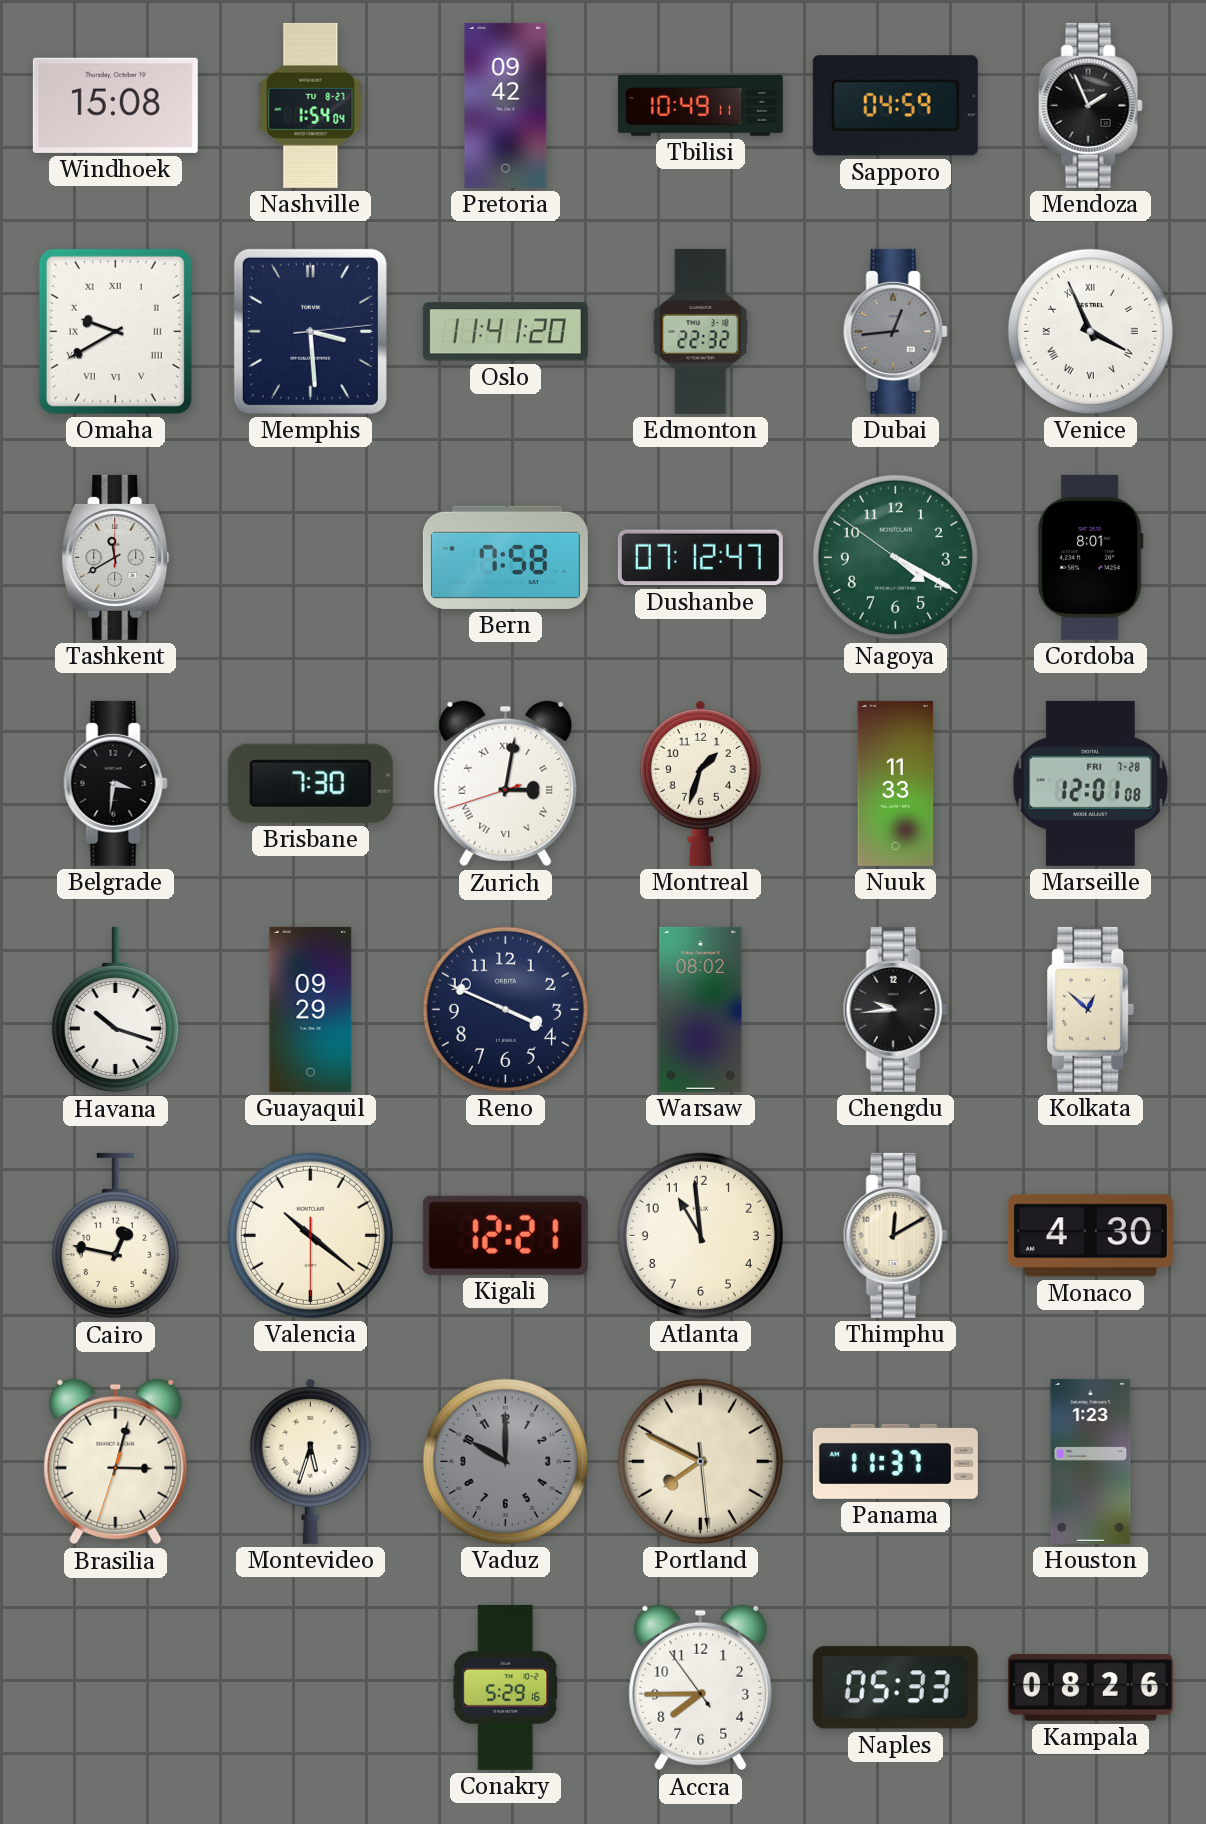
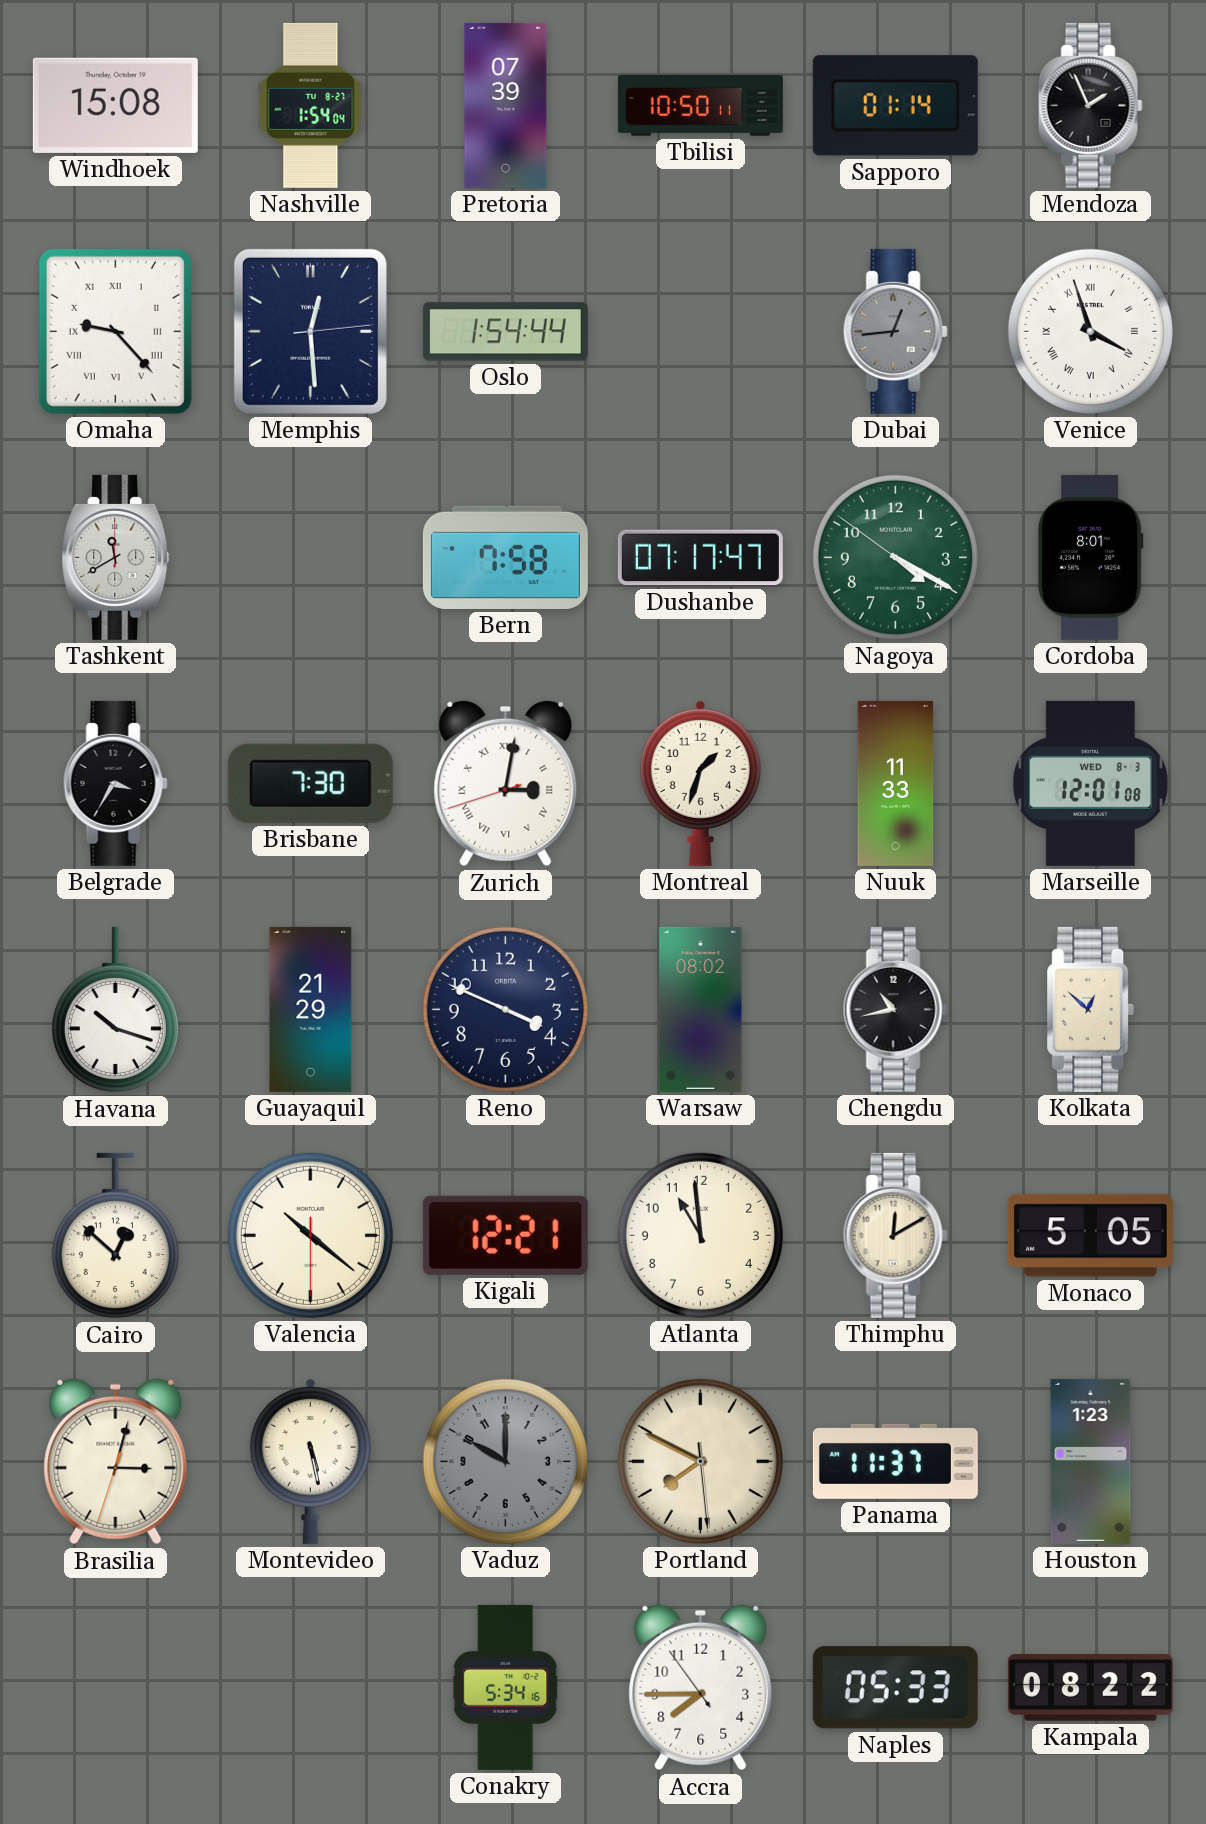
Pretoria: 09:42 -> 07:39
Tbilisi: 10:49 -> 10:50
Sapporo: 04:59 -> 01:14
Omaha: 9:40 -> 9:23
Memphis: 3:29 -> 12:29
Oslo: 11:41 -> 1:54
Edmonton: 22:32 -> none
Venice: 3:56 -> 3:57
Dushanbe: 07:12 -> 07:17
Belgrade: 3:31 -> 3:35
Marseille date: FRI 7-28 -> WED 8-3
Guayaquil: 09:29 -> 21:29
Chengdu: 9:44 -> 10:43
Cairo: 12:47 -> 12:52
Monaco: 4:30 -> 5:05
Montevideo: 5:33 -> 5:28
Conakry: 5:29 -> 5:34
Kampala: 08:26 -> 08:22
